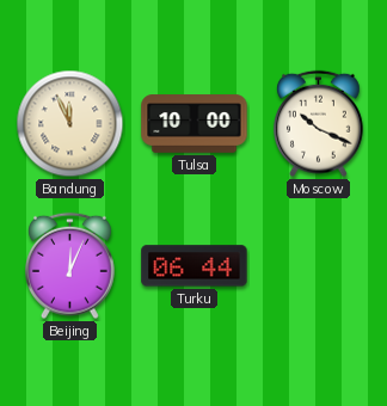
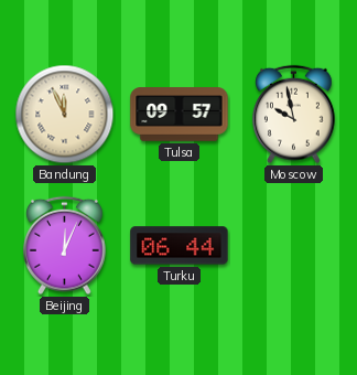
Tulsa: 10:00 -> 09:57
Moscow: 10:19 -> 9:58
